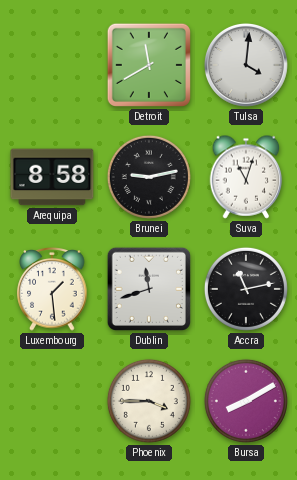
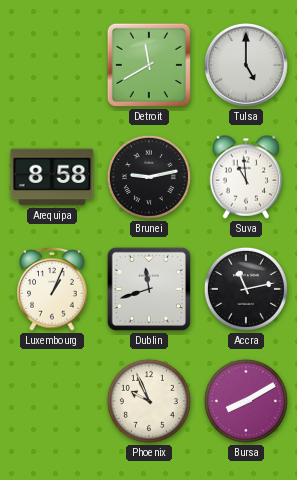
Tulsa: 4:01 -> 5:00
Suva: 11:03 -> 10:59
Luxembourg: 1:29 -> 1:04
Phoenix: 3:45 -> 9:56
